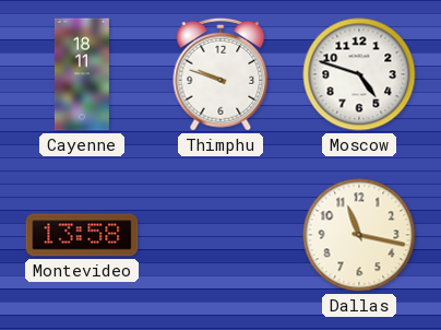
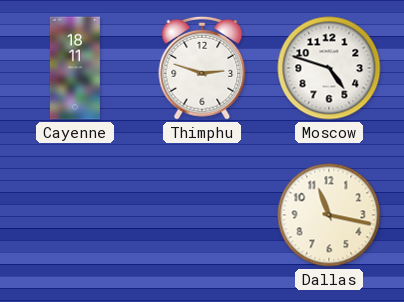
Thimphu: 9:48 -> 2:48
Montevideo: 13:58 -> none
